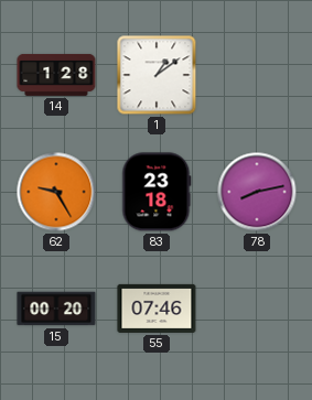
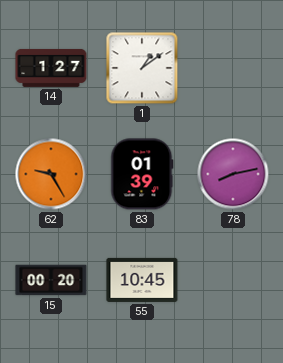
14: 1:28 -> 1:27
83: 23:18 -> 01:39
55: 07:46 -> 10:45
